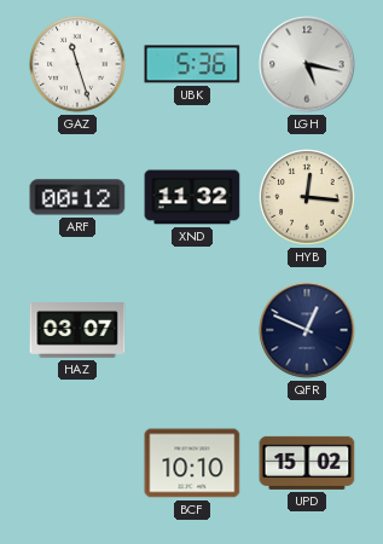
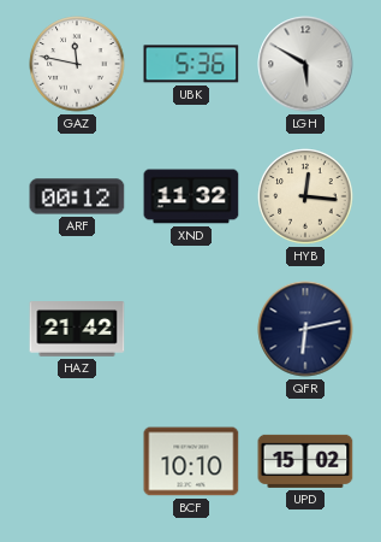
GAZ: 11:27 -> 11:47
LGH: 5:17 -> 5:50
HAZ: 03:07 -> 21:42
QFR: 12:49 -> 6:13
